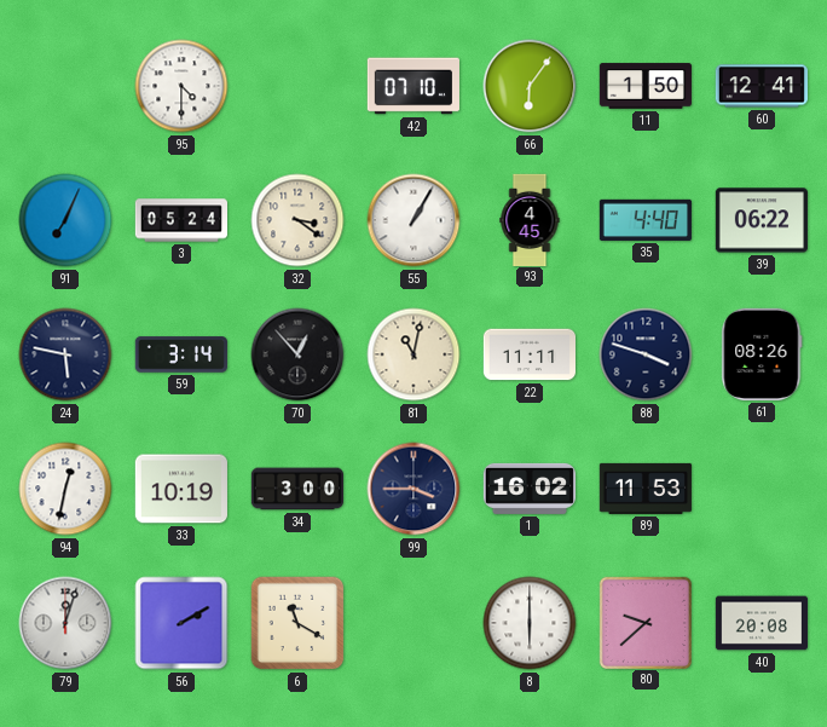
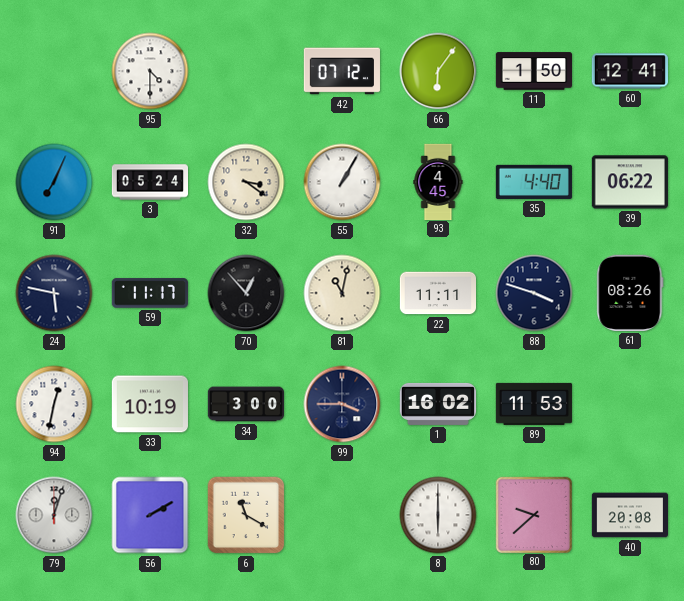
42: 07:10 -> 07:12
59: 3:14 -> 11:17
